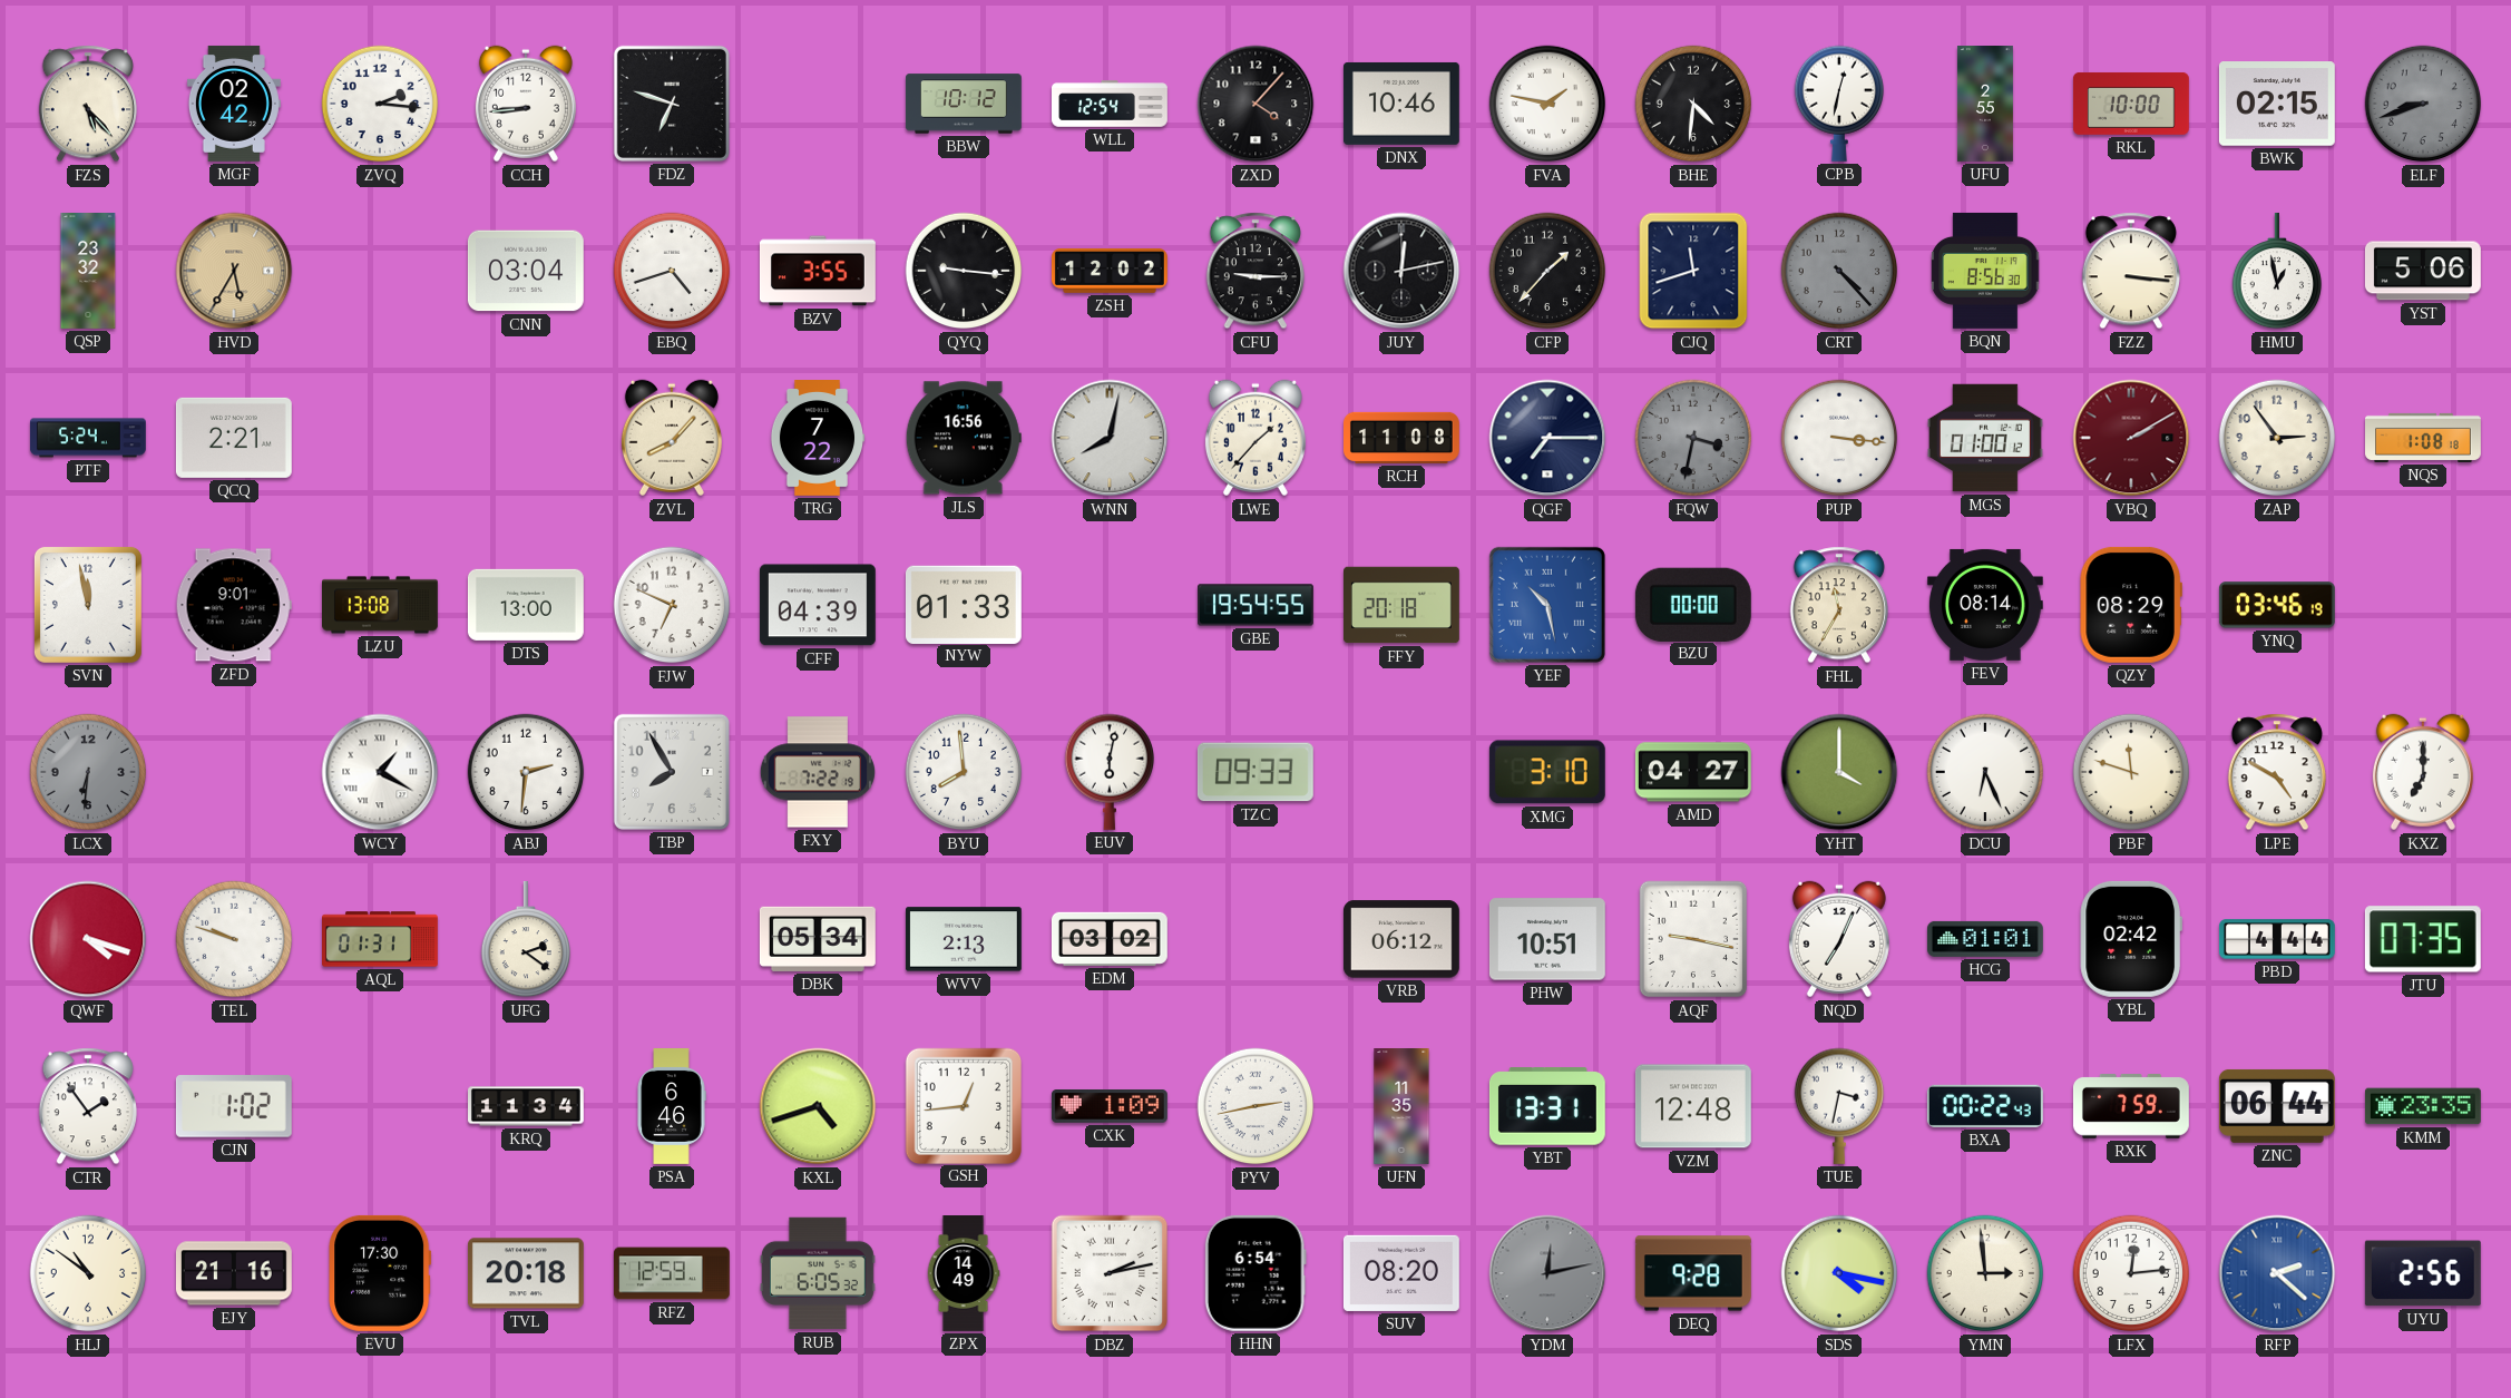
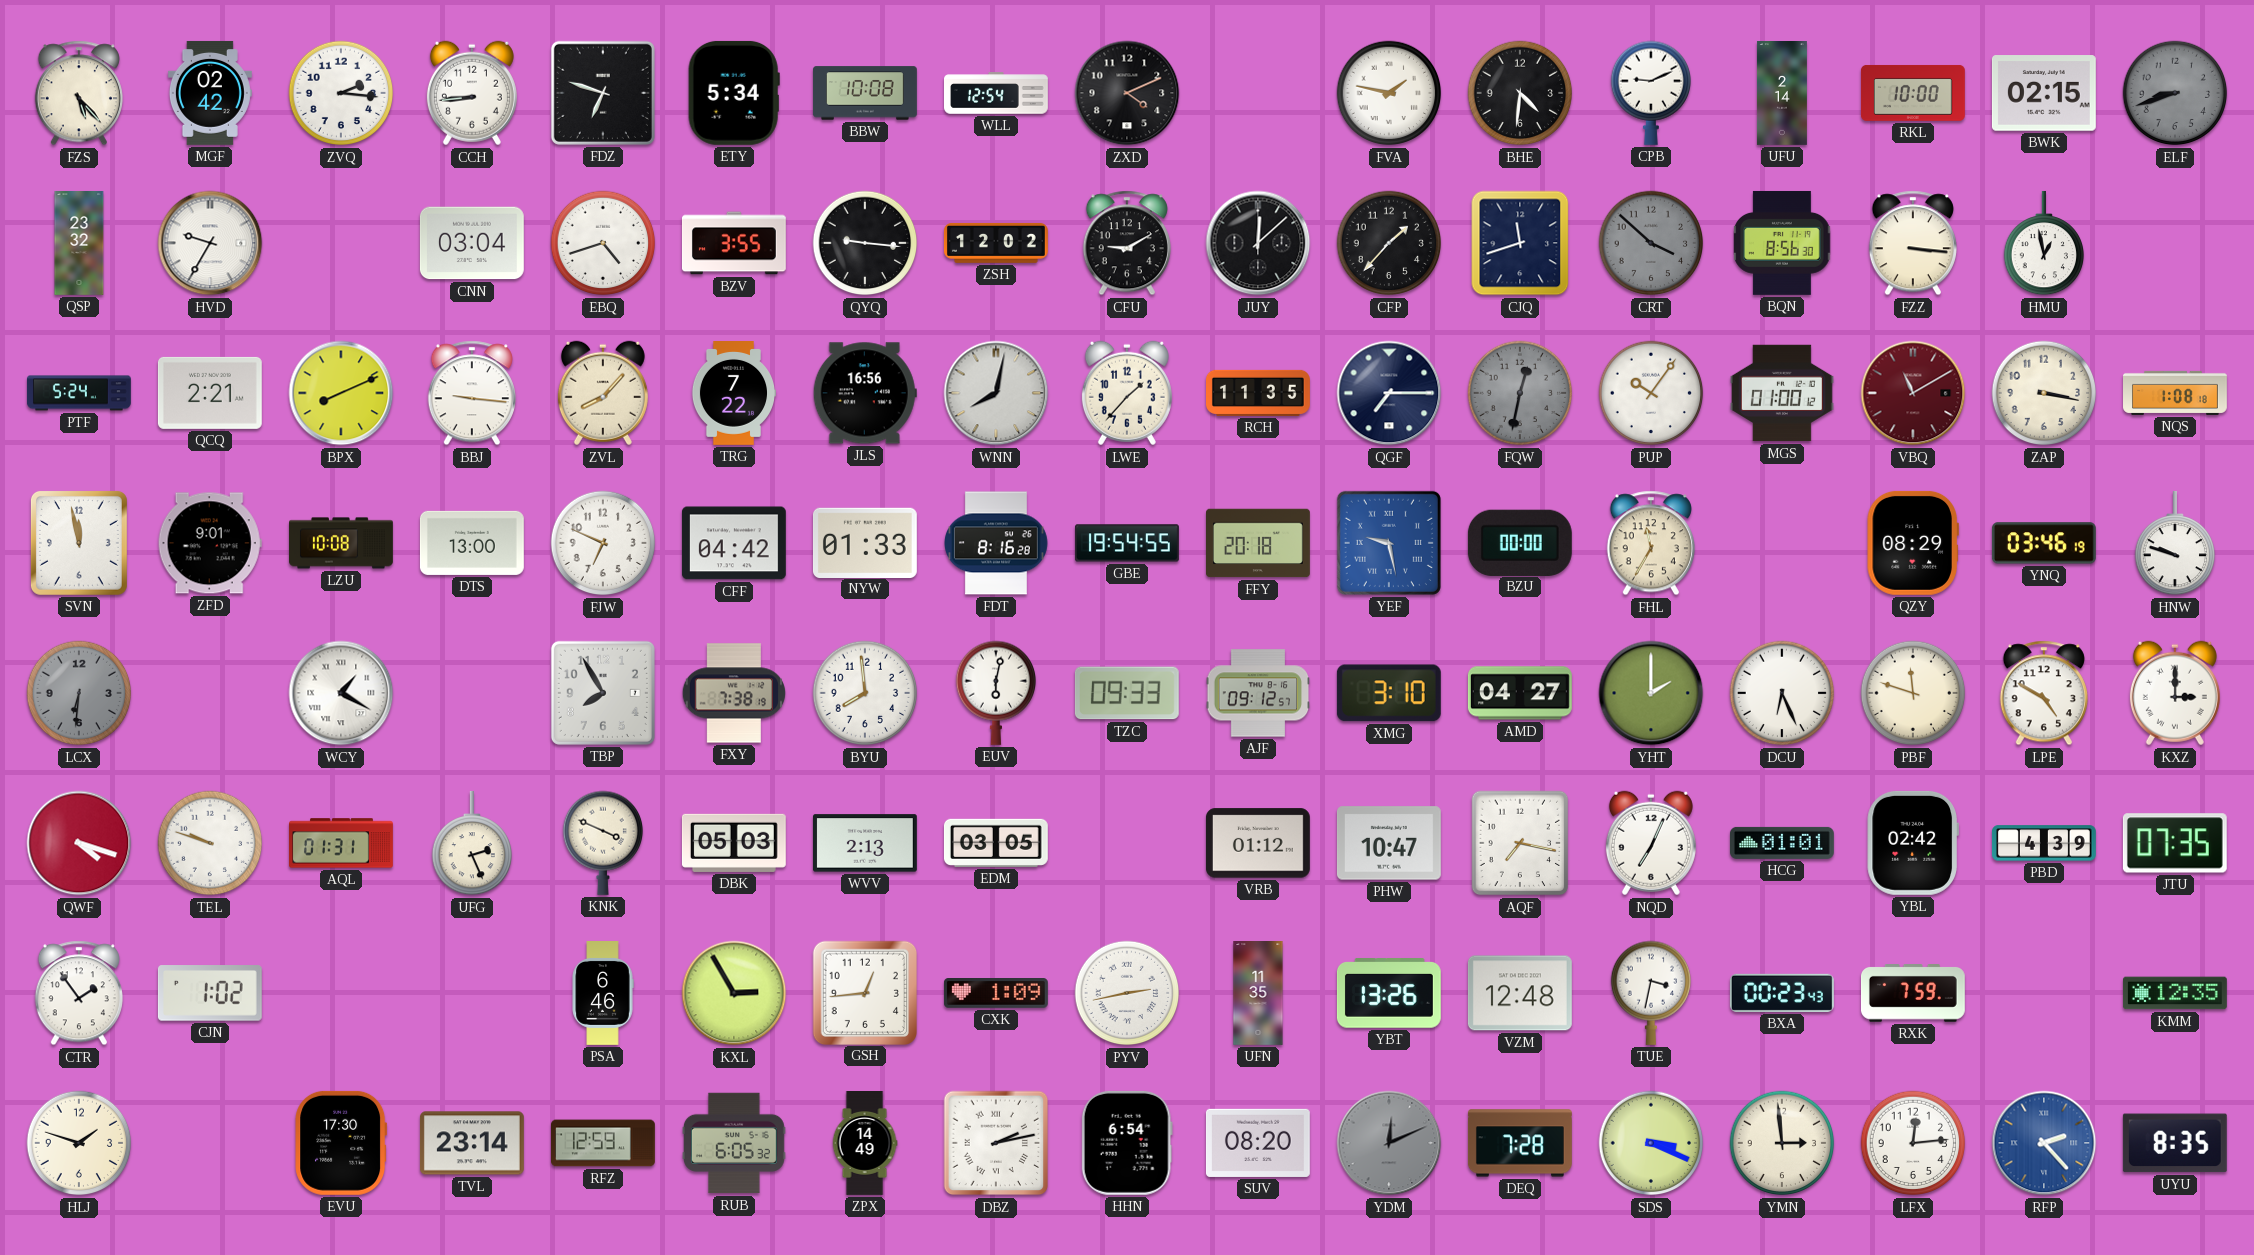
ETY: none -> 5:34
BBW: 10:12 -> 10:08
ZXD: 4:07 -> 4:11
DNX: 10:46 -> none
CPB: 12:32 -> 9:11
UFU: 2:55 -> 2:14
HVD: 5:35 -> 9:35
HVD dial: champagne -> white
CFU: 9:15 -> 9:10
JUY: 12:13 -> 12:08
CRT: 4:23 -> 3:52
YST: 5:06 -> none
BPX: none -> 8:11
BBJ: none -> 9:16
RCH: 11:08 -> 11:35
FQW: 3:32 -> 12:32
PUP: 3:16 -> 10:06
VBQ: 2:10 -> 11:10
ZAP: 2:54 -> 3:17
LZU: 13:08 -> 10:08
CFF: 04:39 -> 04:42
FDT: none -> 8:16
YEF: 10:28 -> 9:28
FEV: 08:14 -> none
HNW: none -> 9:48
ABJ: 2:31 -> none
FXY: 7:22 -> 7:38
AJF: none -> 09:12
YHT: 4:00 -> 2:00
KXZ: 7:00 -> 3:00
UFG: 2:21 -> 2:26
KNK: none -> 3:49
DBK: 05:34 -> 05:03
EDM: 03:02 -> 03:05
VRB: 06:12 -> 01:12
PHW: 10:51 -> 10:47
AQF: 9:17 -> 7:17
PBD: 4:44 -> 4:39
KRQ: 11:34 -> none
KXL: 4:42 -> 2:55
YBT: 13:31 -> 13:26
BXA: 00:22 -> 00:23
ZNC: 06:44 -> none
KMM: 23:35 -> 12:35
HLJ: 10:51 -> 1:48
EJY: 21:16 -> none
TVL: 20:18 -> 23:14
YDM: 12:13 -> 12:11
DEQ: 9:28 -> 7:28
SDS: 4:17 -> 3:19
RFP: 2:22 -> 2:23
UYU: 2:56 -> 8:35
